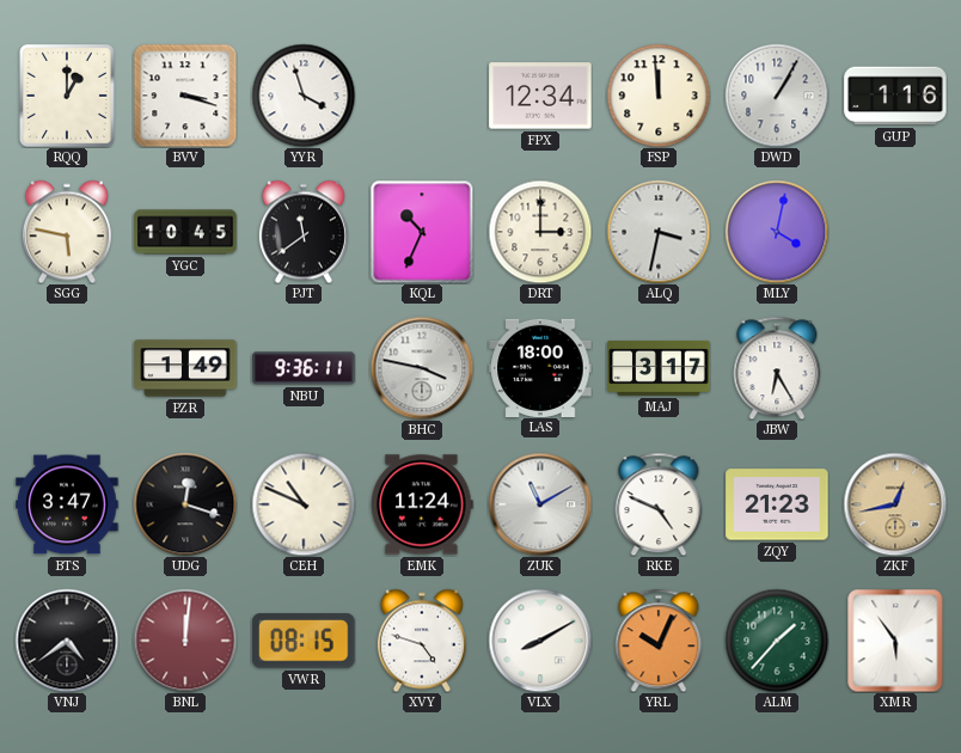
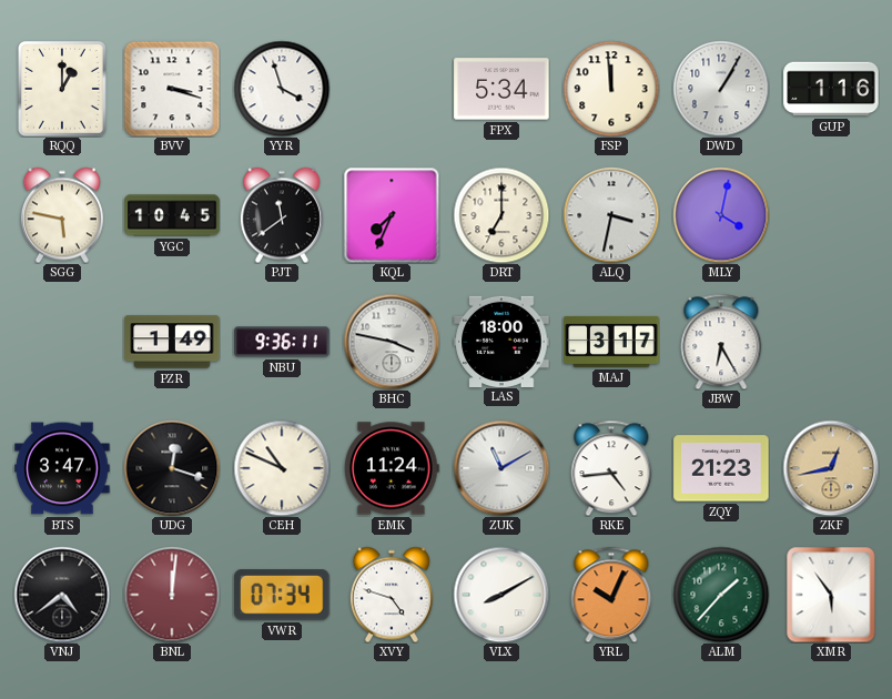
FPX: 12:34 -> 5:34
KQL: 10:34 -> 7:34
DRT: 3:00 -> 7:00
RKE: 4:49 -> 4:44
VWR: 08:15 -> 07:34
